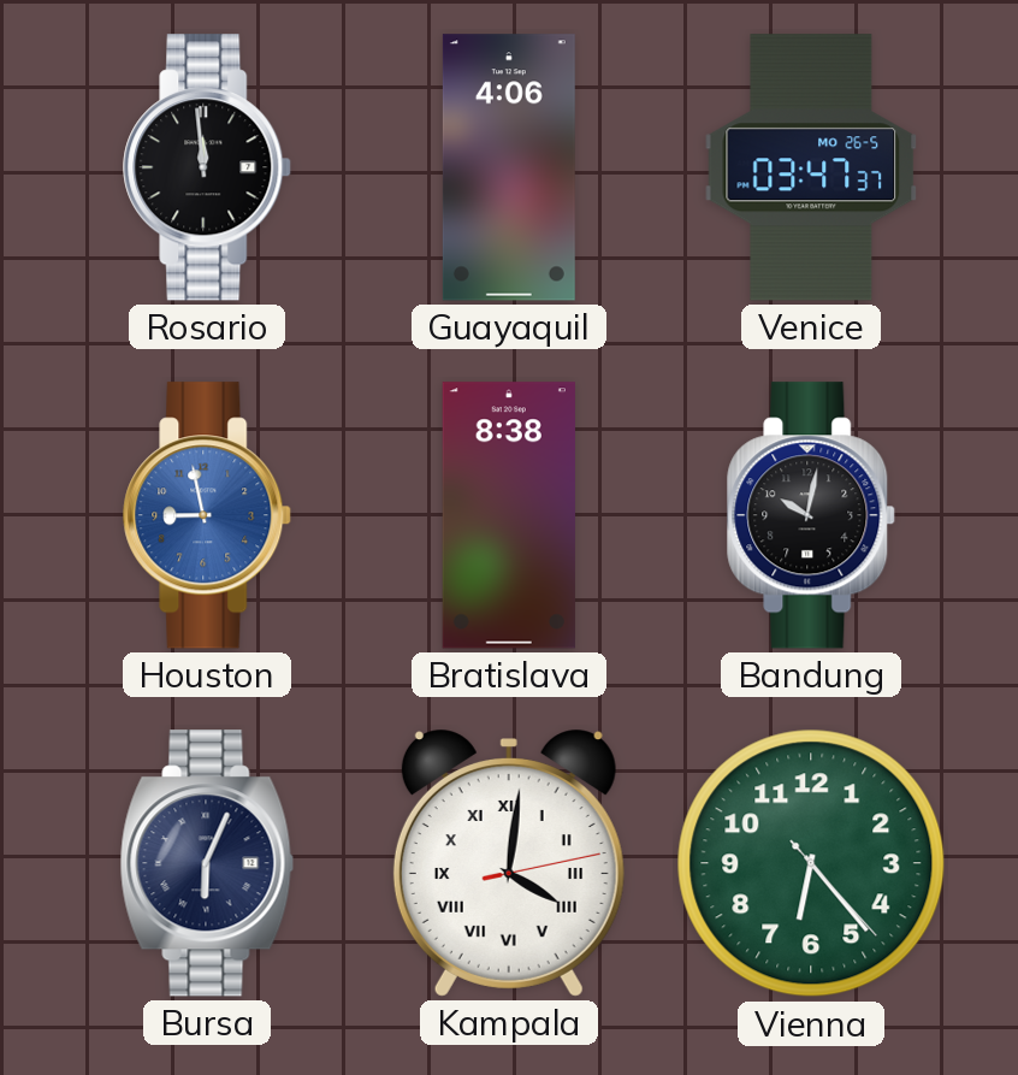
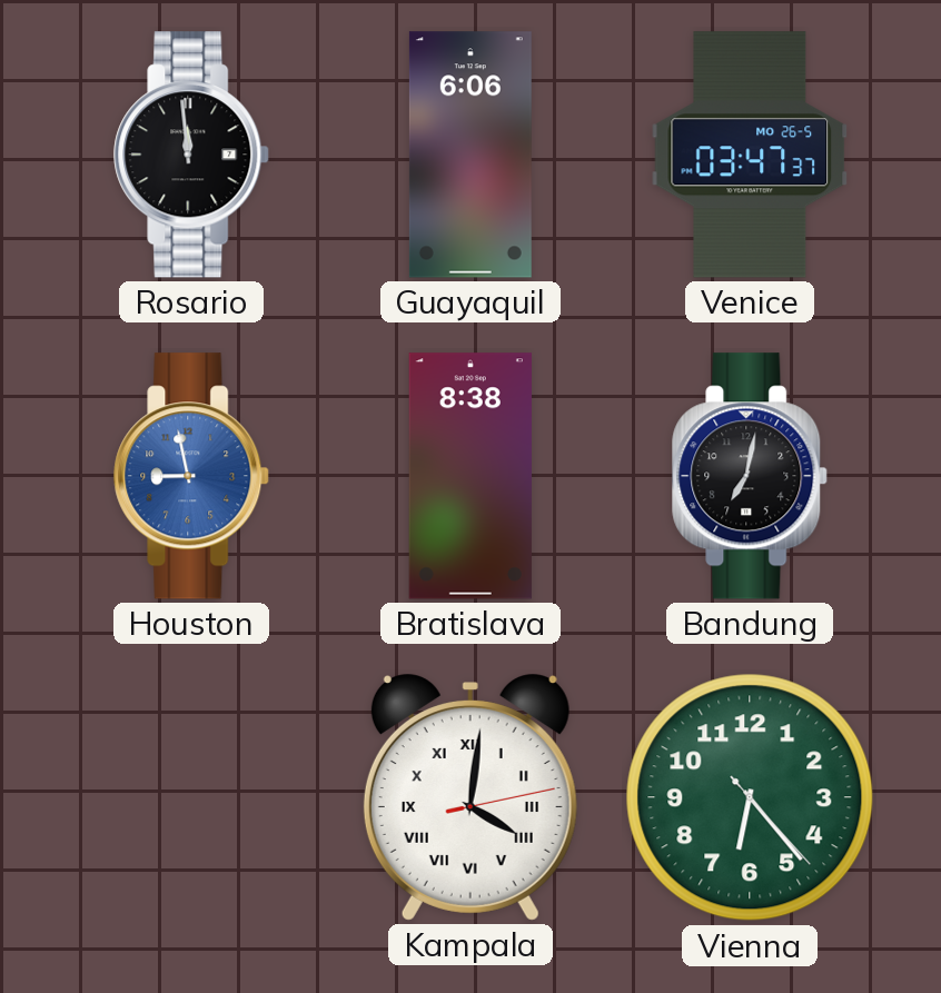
Guayaquil: 4:06 -> 6:06
Bandung: 10:02 -> 7:02
Bursa: 6:04 -> none
